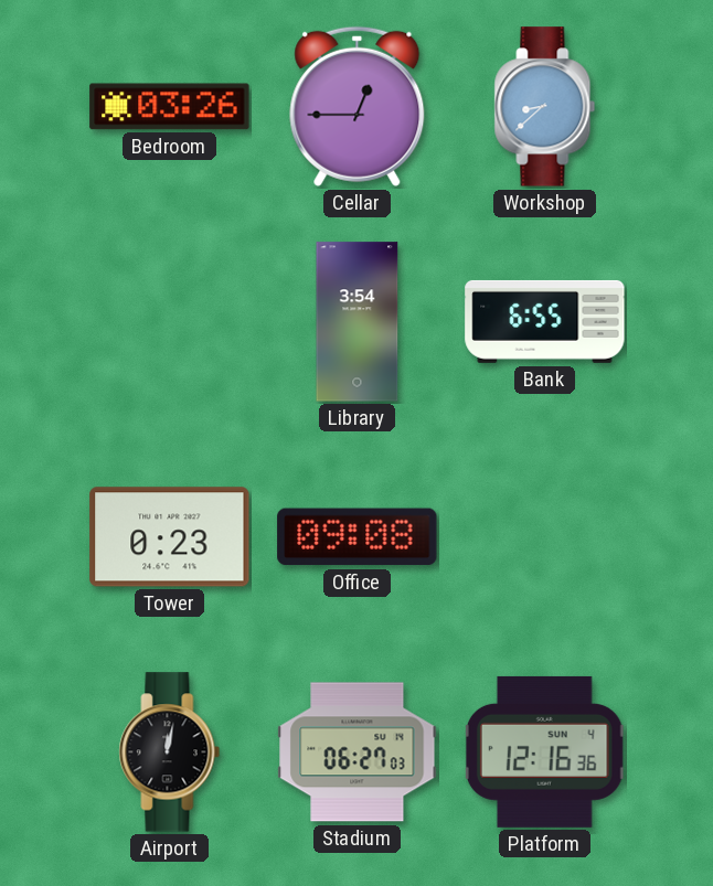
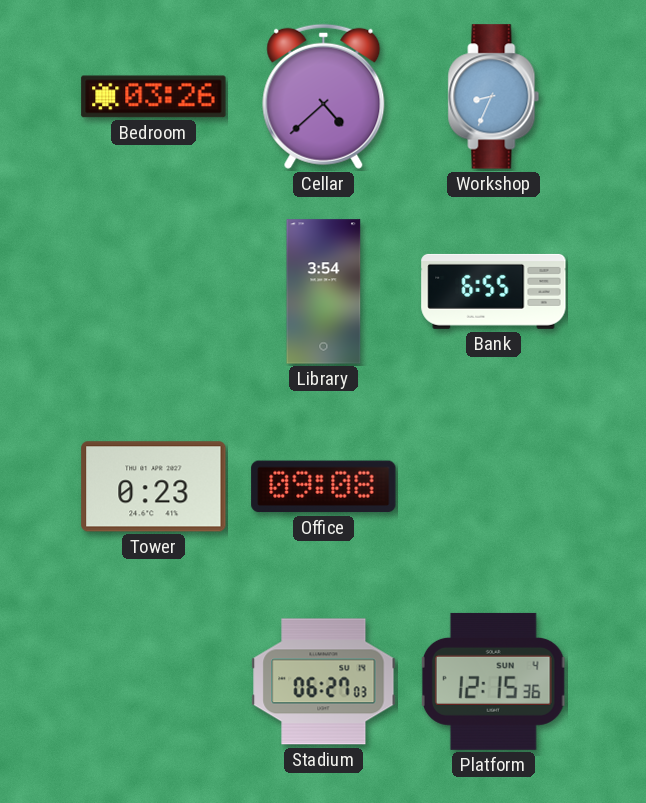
Cellar: 12:45 -> 4:38
Workshop: 8:38 -> 8:34
Airport: 12:02 -> none
Platform: 12:16 -> 12:15
